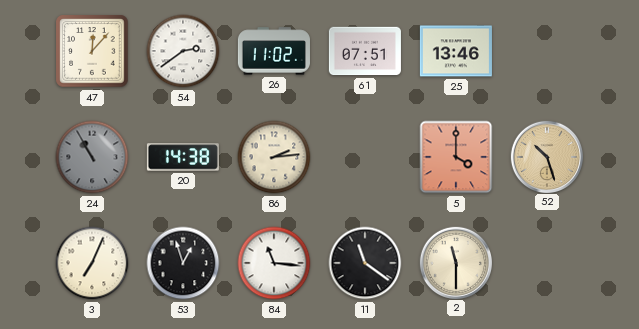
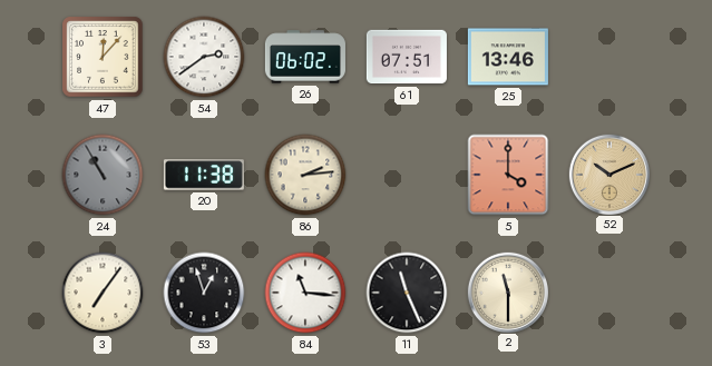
26: 11:02 -> 06:02
20: 14:38 -> 11:38
52: 10:27 -> 10:11
3: 7:04 -> 7:06
11: 11:21 -> 11:26
